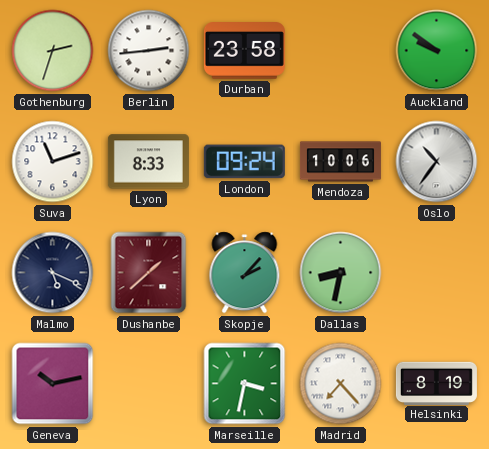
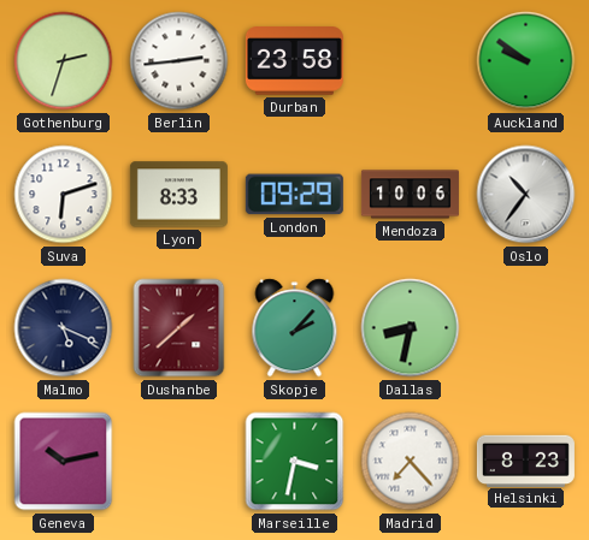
Suva: 11:12 -> 6:12
London: 09:24 -> 09:29
Helsinki: 8:19 -> 8:23
